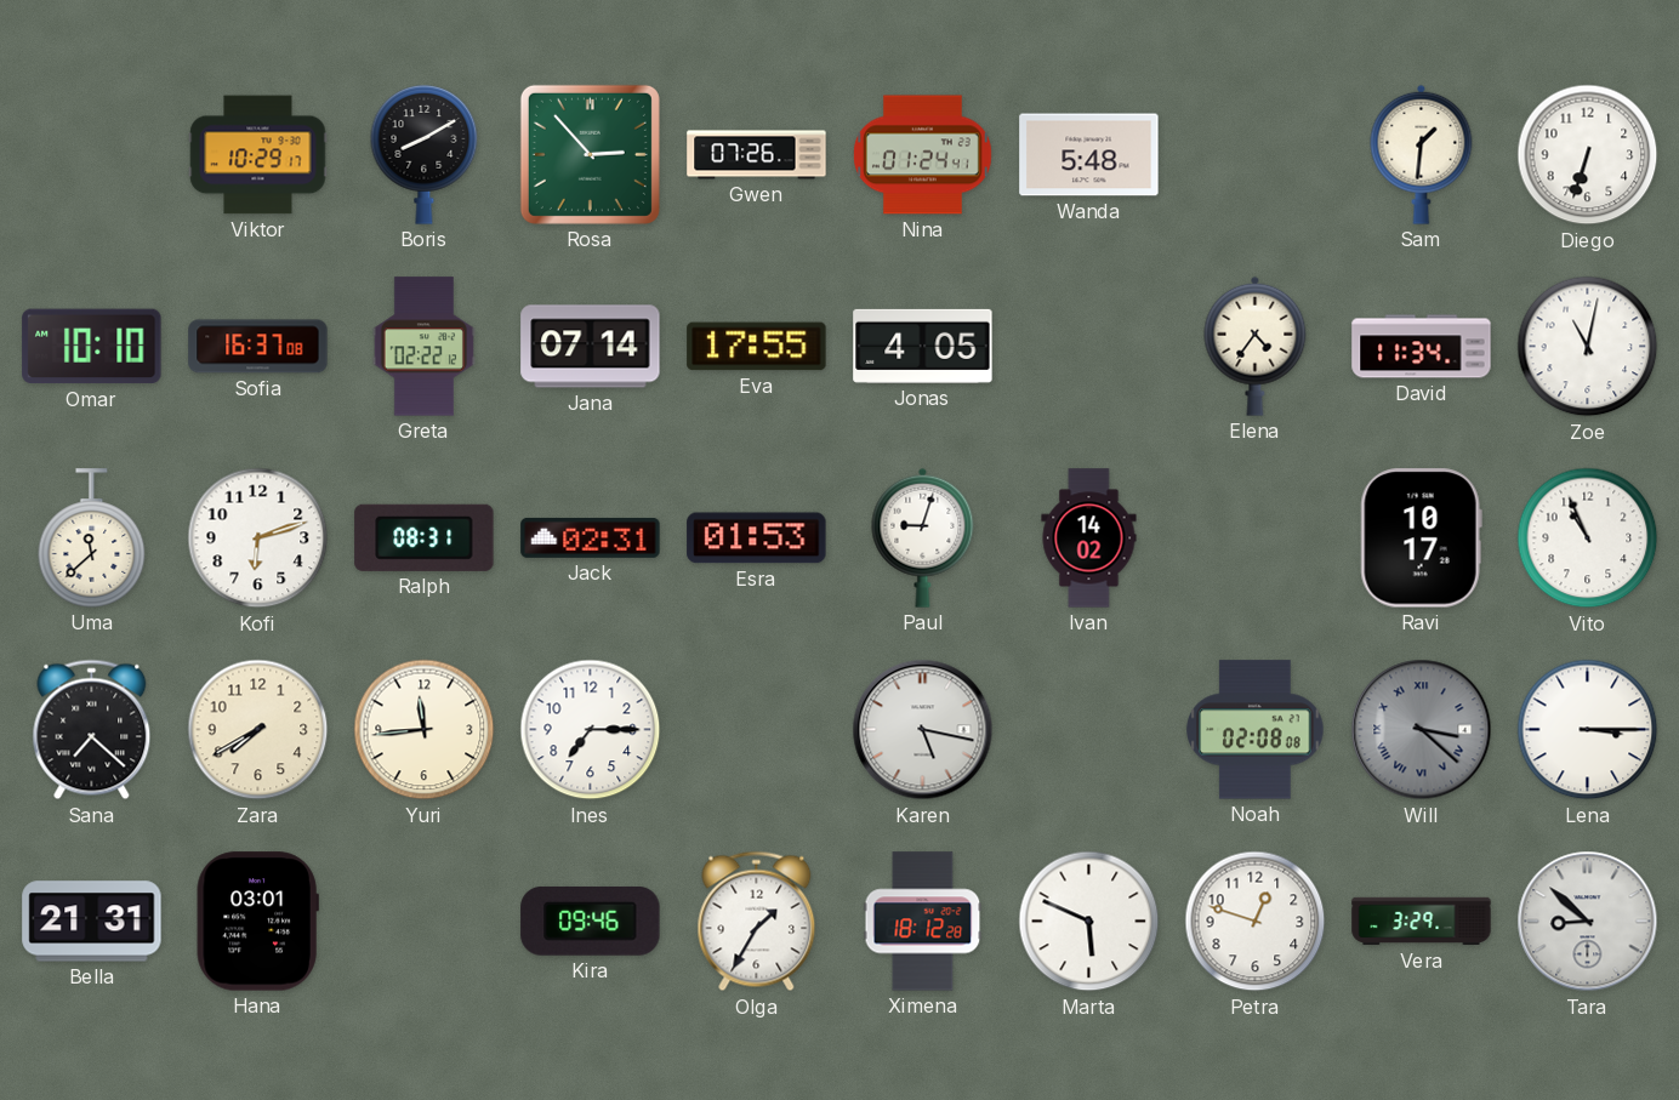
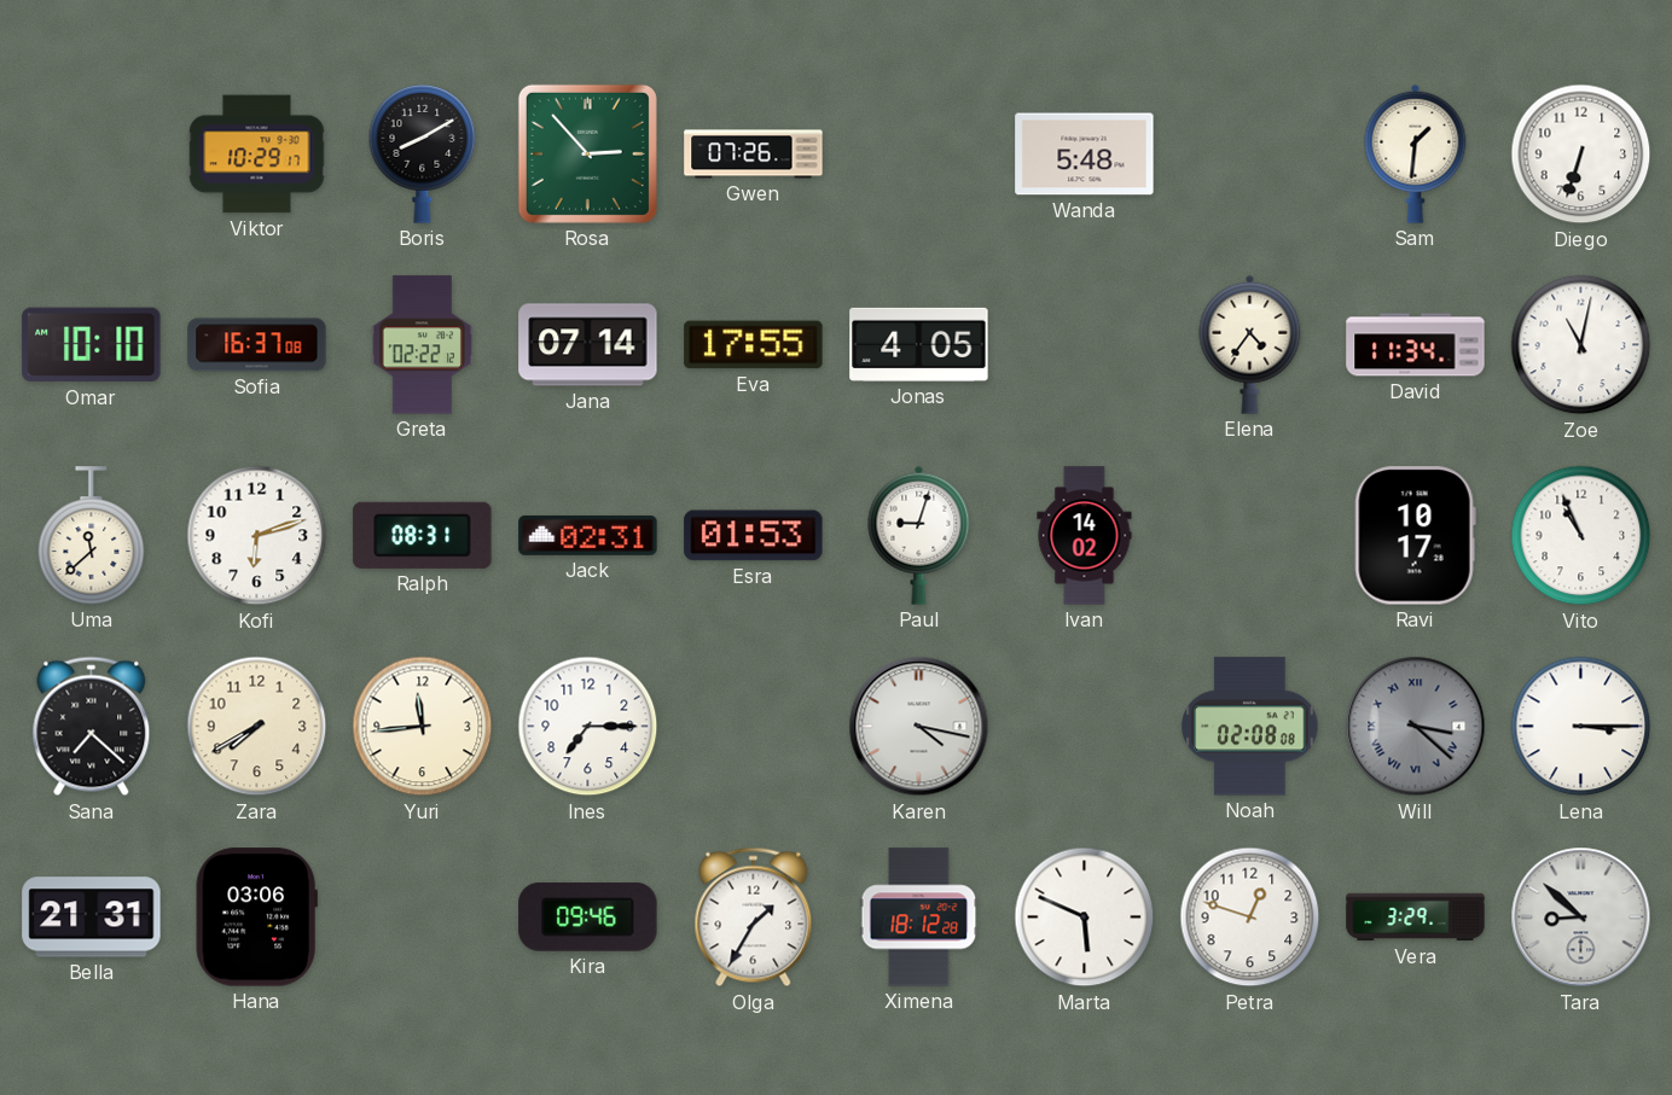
Nina: 01:24 -> none
Karen: 5:17 -> 4:17
Hana: 03:01 -> 03:06
